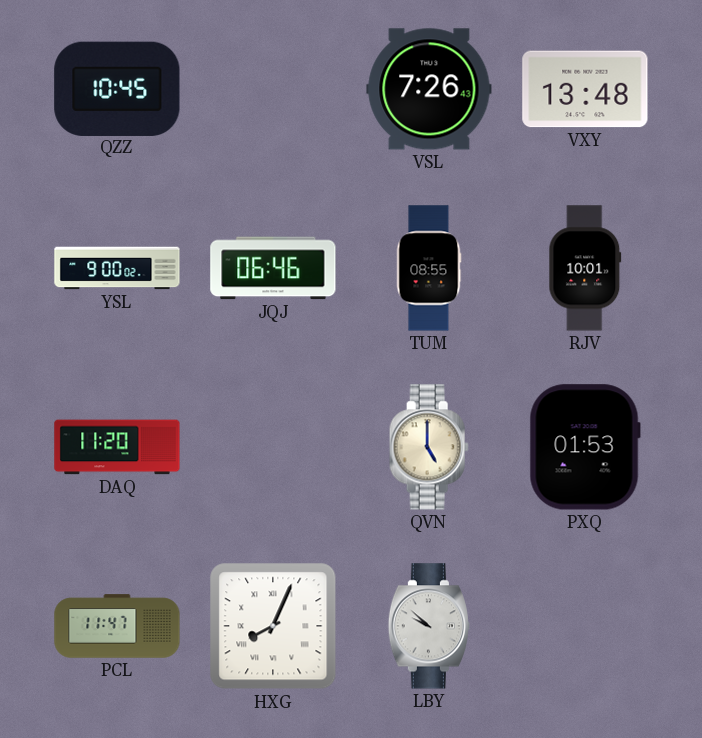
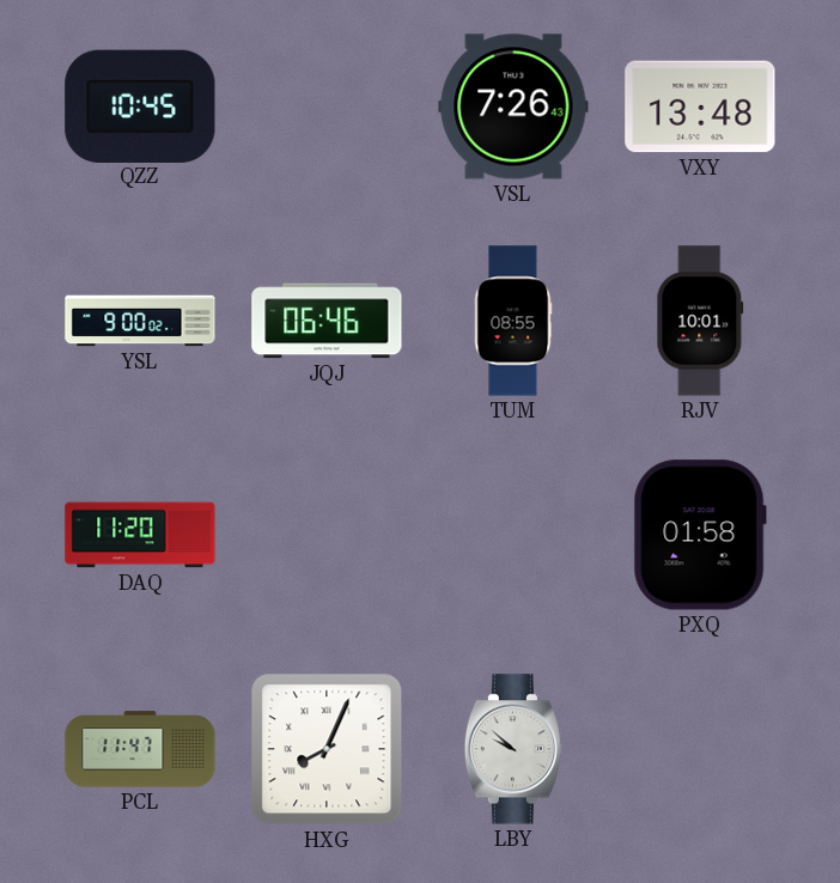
QVN: 5:00 -> none
PXQ: 01:53 -> 01:58
